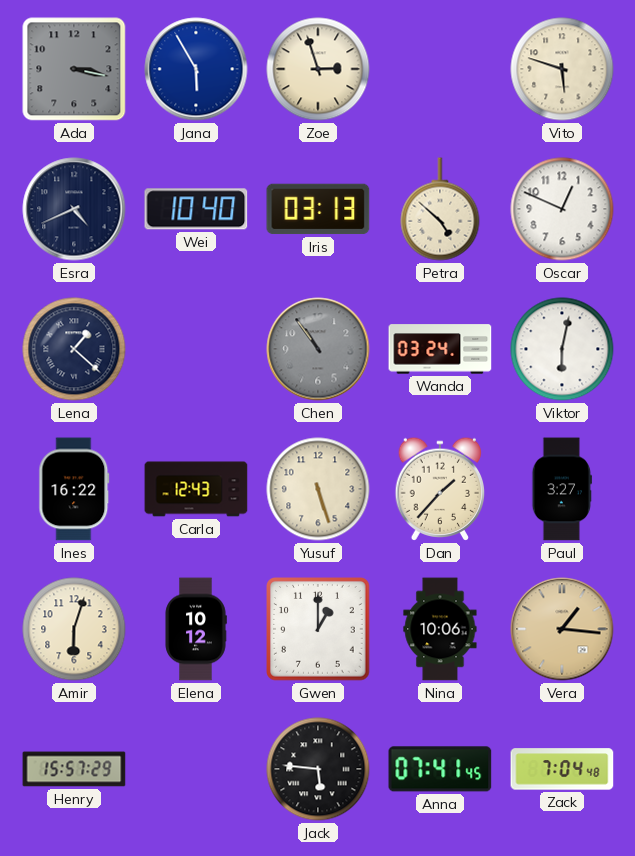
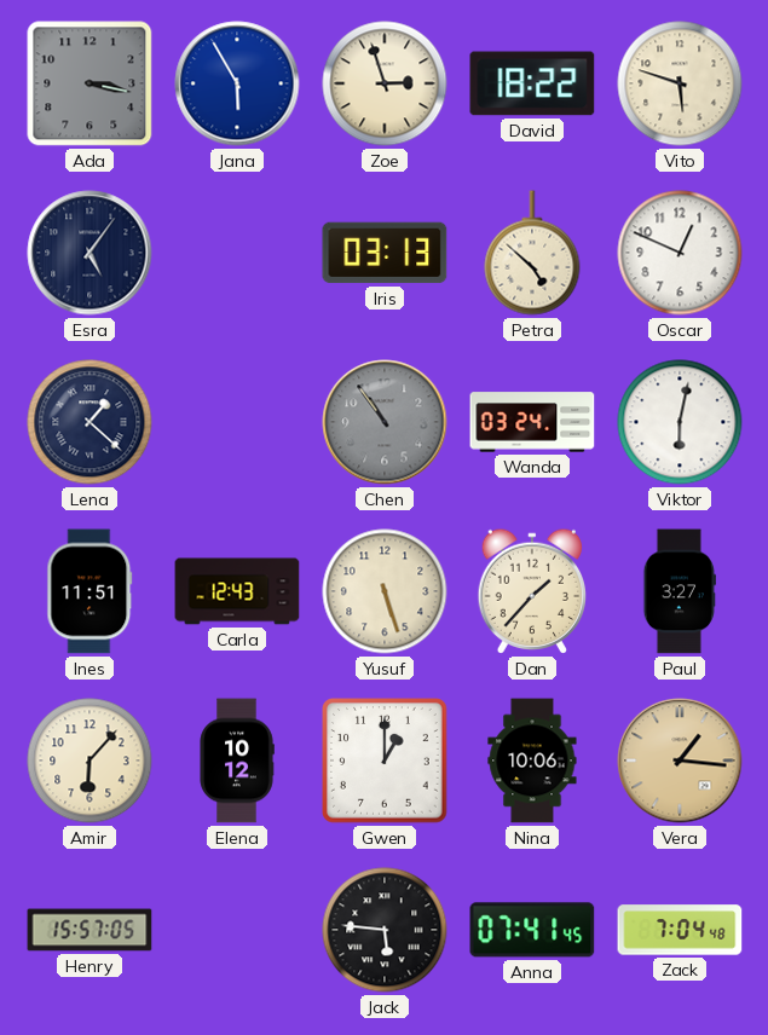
David: none -> 18:22
Esra: 4:41 -> 5:06
Wei: 10:40 -> none
Ines: 16:22 -> 11:51
Amir: 6:03 -> 6:07
Henry: 15:57:29 -> 15:57:05
